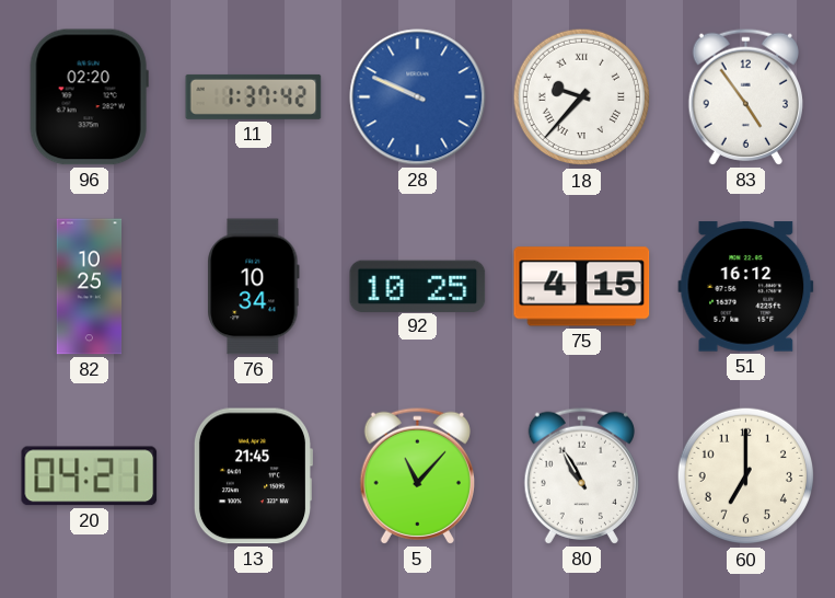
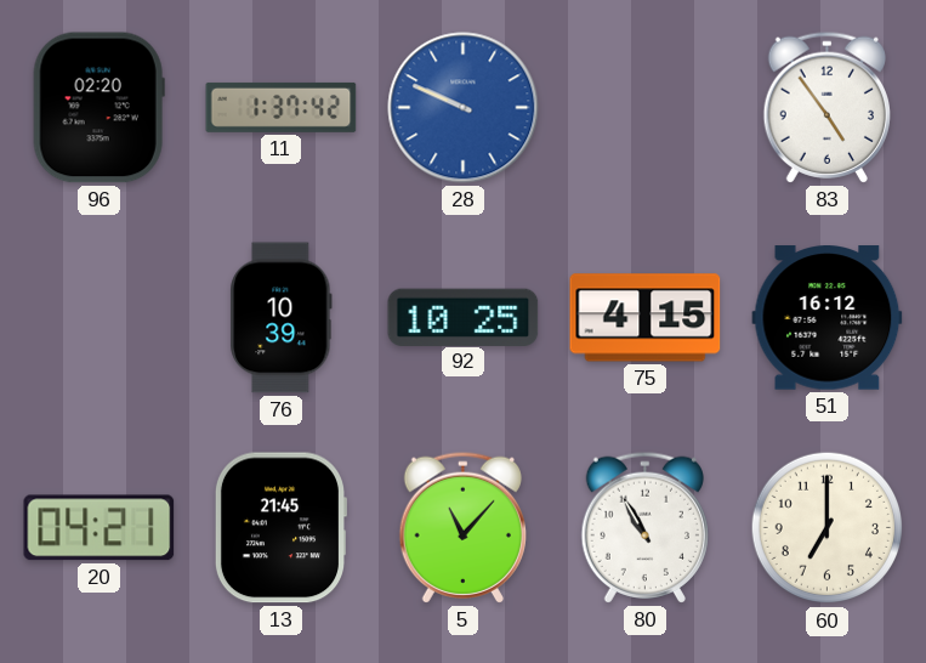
18: 9:37 -> none
82: 10:25 -> none
76: 10:34 -> 10:39
